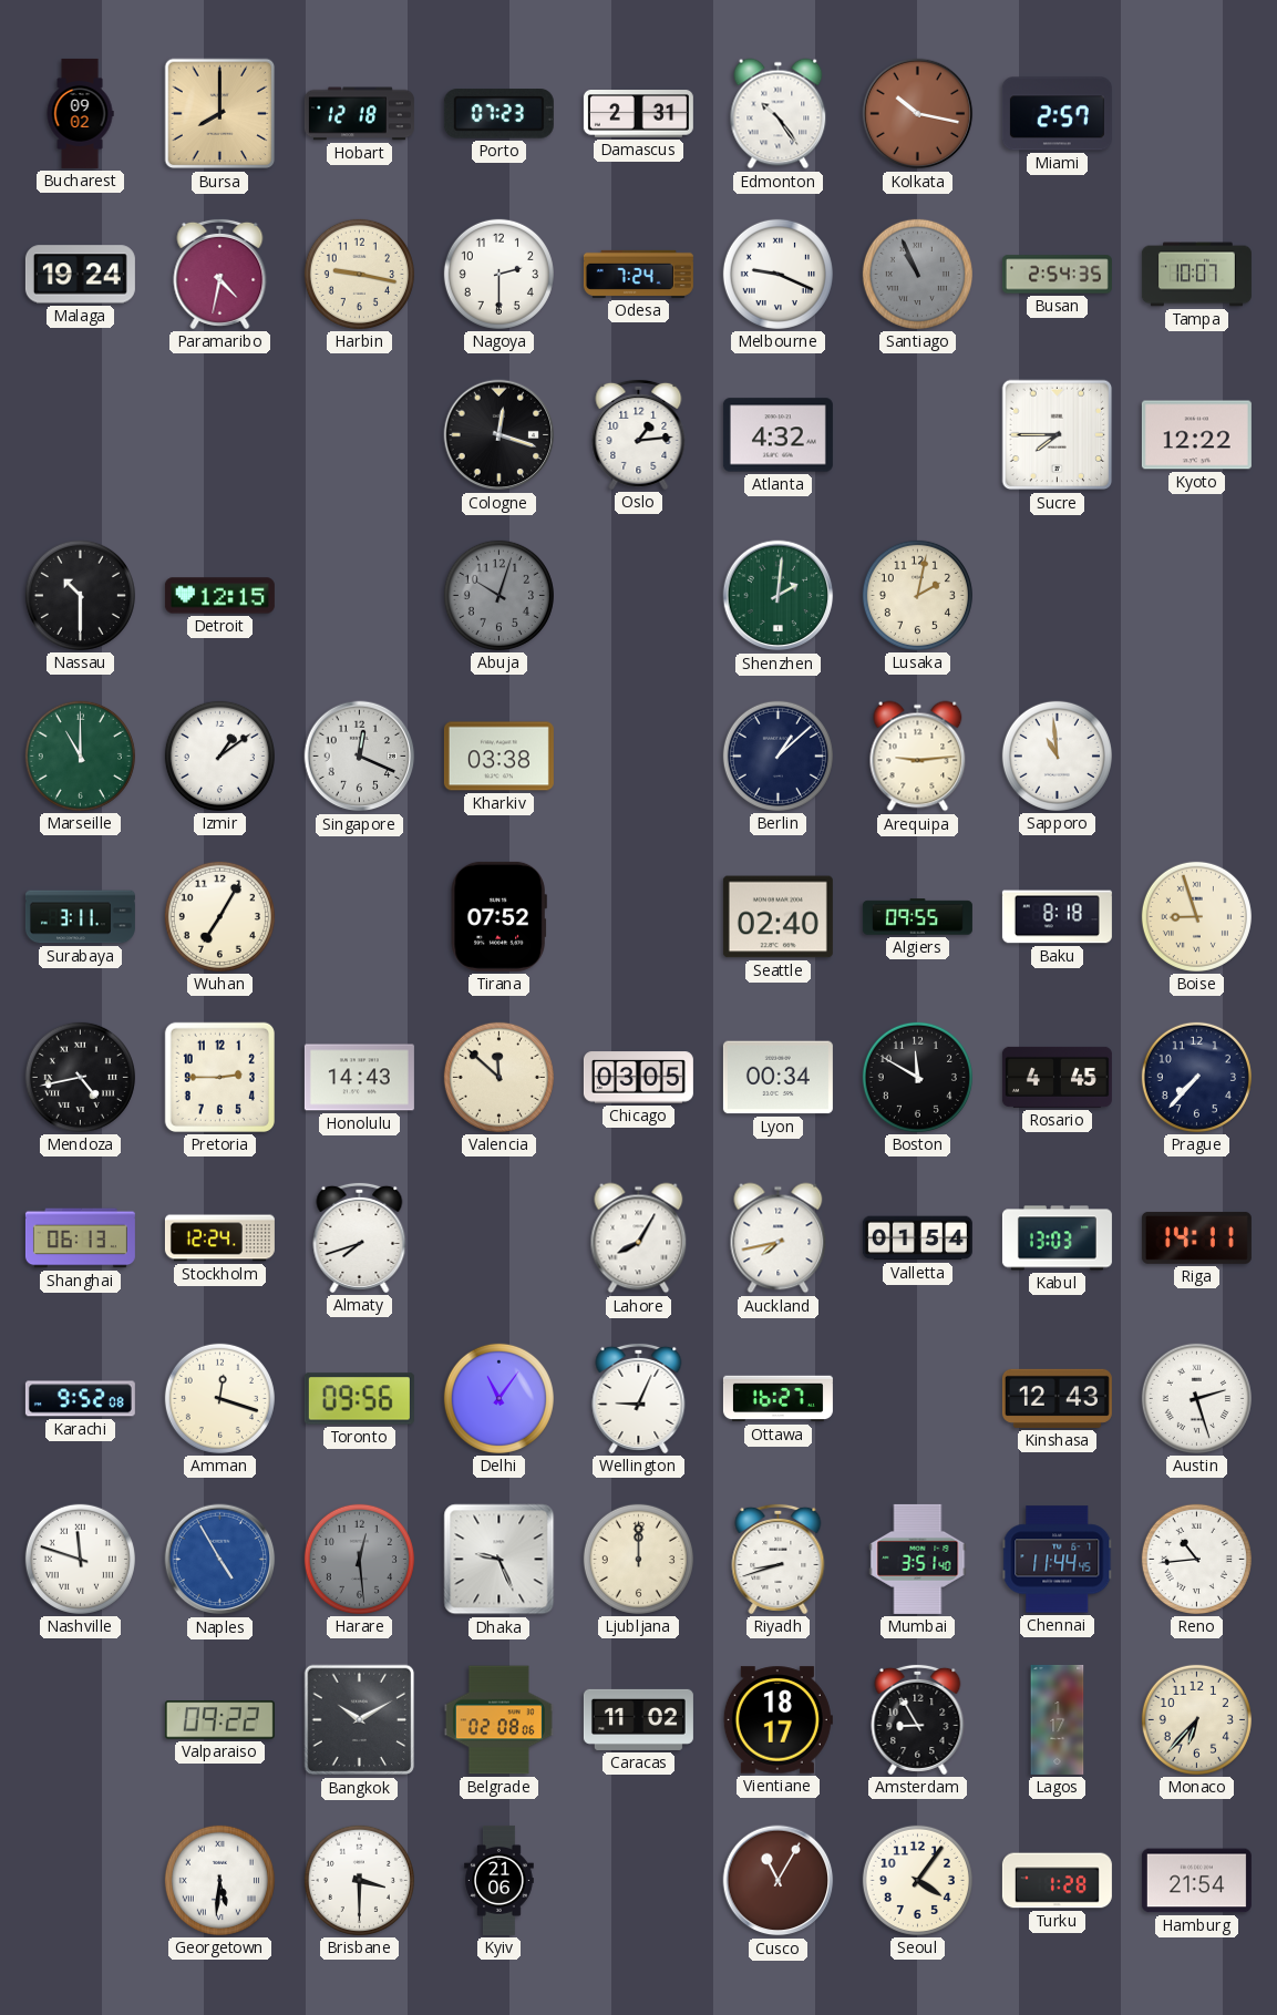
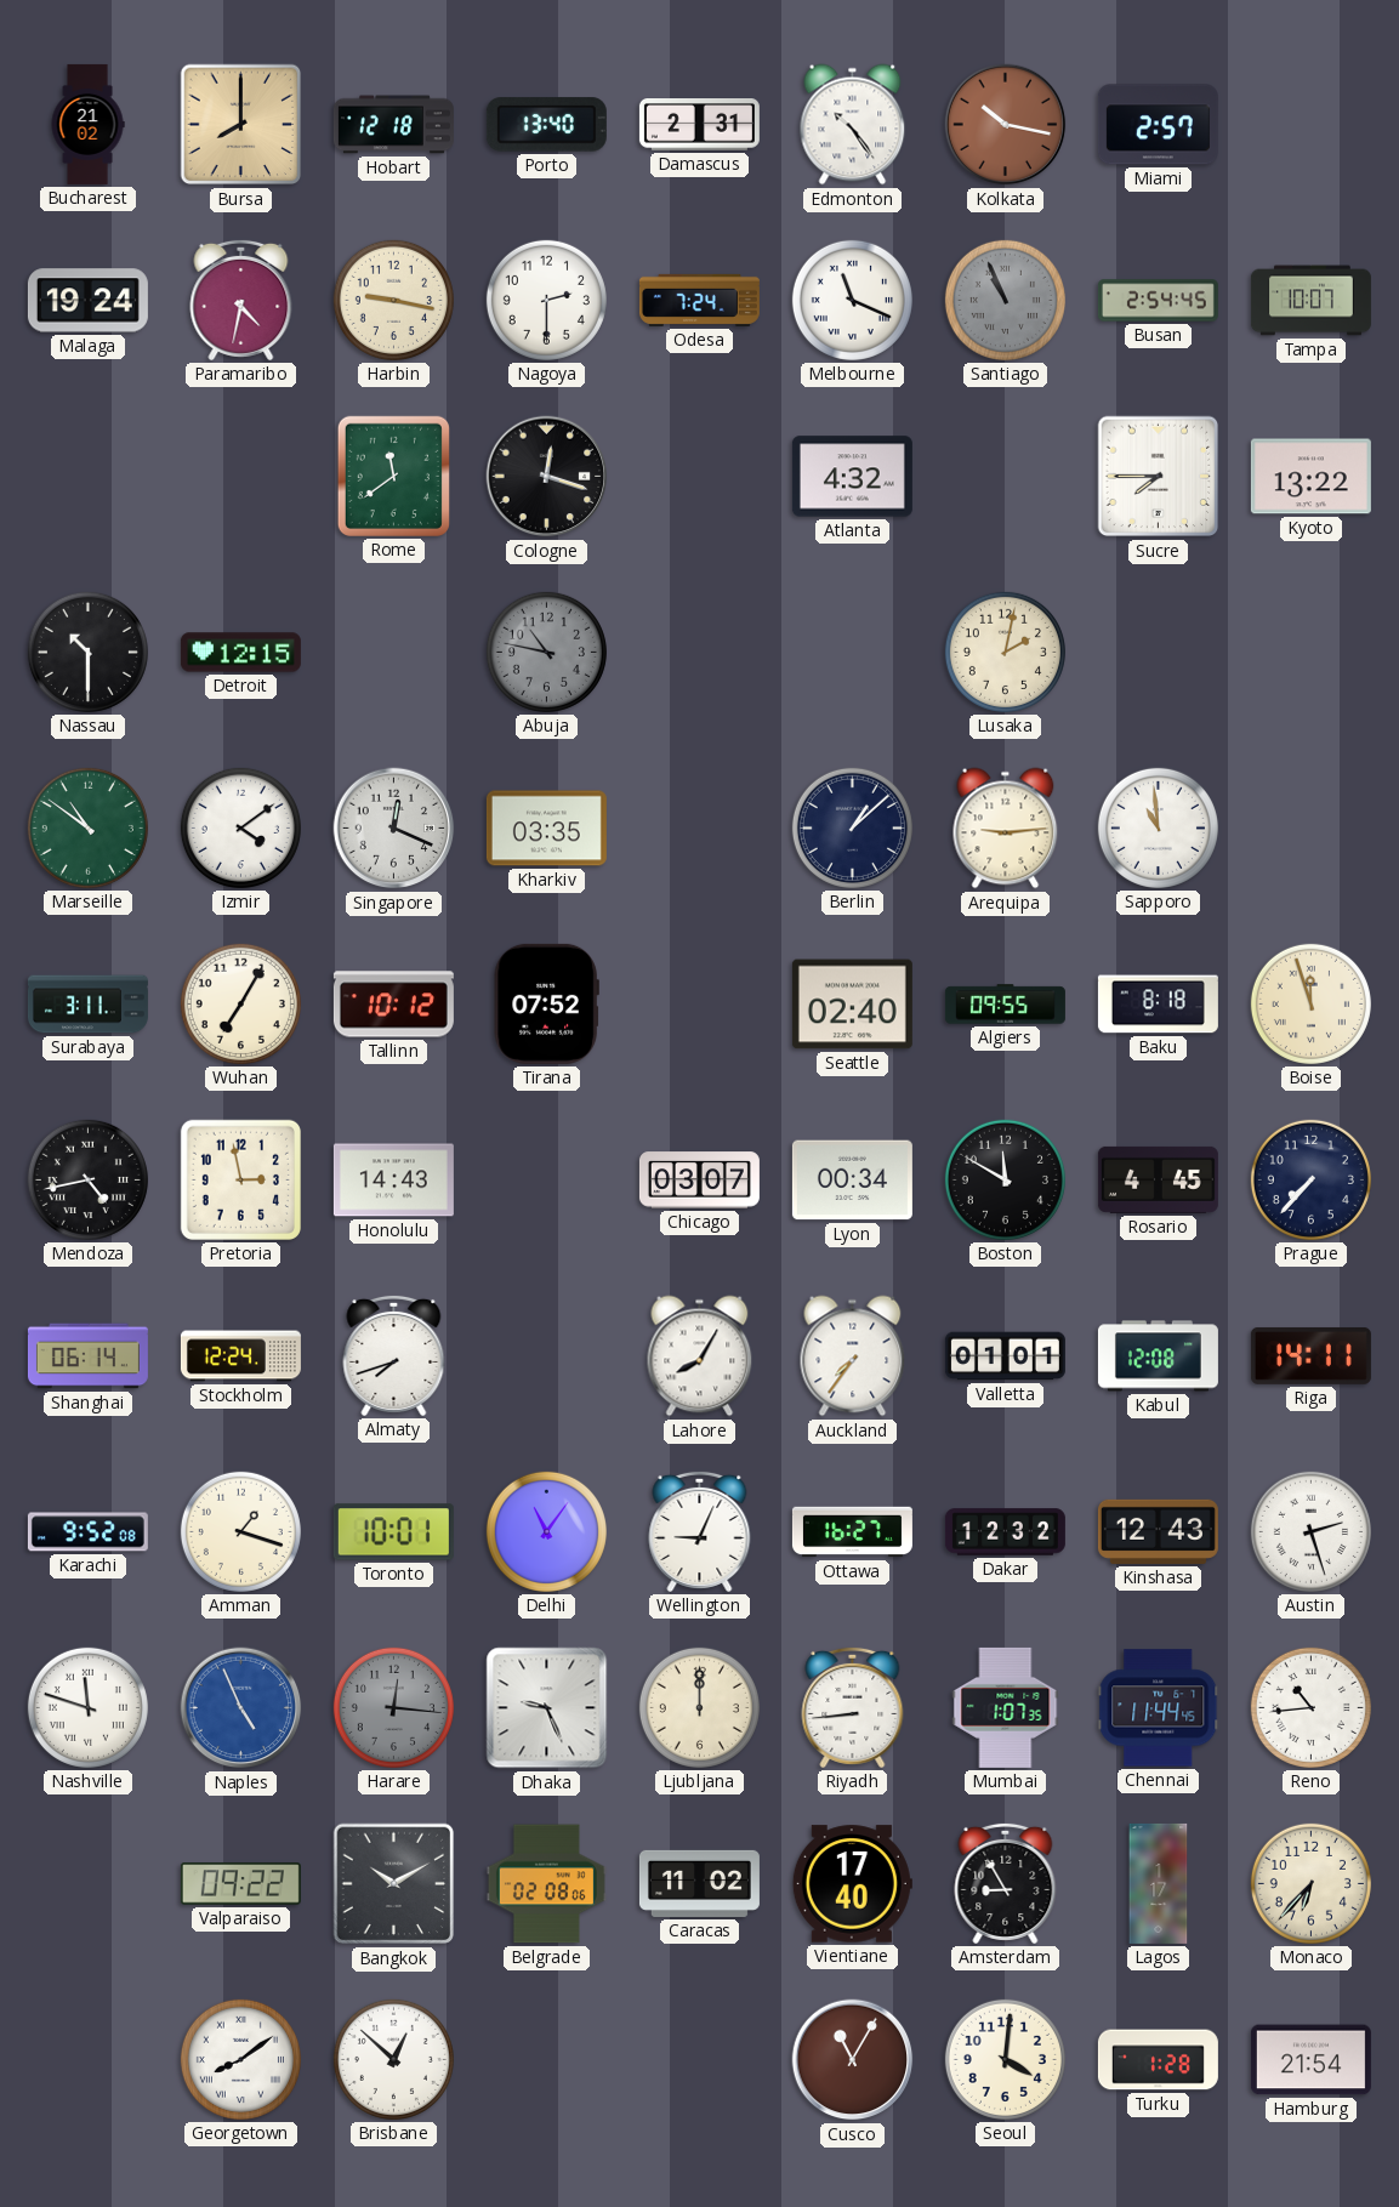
Bucharest: 09:02 -> 21:02
Porto: 07:23 -> 13:40
Melbourne: 9:19 -> 11:19
Busan: 2:54:35 -> 2:54:45
Rome: none -> 11:39
Oslo: 1:14 -> none
Kyoto: 12:22 -> 13:22
Abuja: 10:03 -> 10:47
Shenzhen: 2:01 -> none
Marseille: 11:00 -> 10:51
Izmir: 1:09 -> 4:09
Kharkiv: 03:38 -> 03:35
Tallinn: none -> 10:12
Boise: 8:57 -> 11:57
Pretoria: 2:45 -> 2:58
Valencia: 11:52 -> none
Chicago: 03:05 -> 03:07
Shanghai: 06:13 -> 06:14
Auckland: 7:43 -> 7:36
Valletta: 01:54 -> 01:01
Kabul: 13:03 -> 12:08
Amman: 12:18 -> 1:18
Toronto: 09:56 -> 10:01
Dakar: none -> 12:32
Naples: 4:55 -> 4:56
Harare: 12:29 -> 12:16
Riyadh: 8:42 -> 8:44
Mumbai: 3:51 -> 1:07
Vientiane: 18:17 -> 17:40
Georgetown: 5:31 -> 8:09
Brisbane: 3:30 -> 12:52
Kyiv: 21:06 -> none
Seoul: 4:06 -> 4:01
